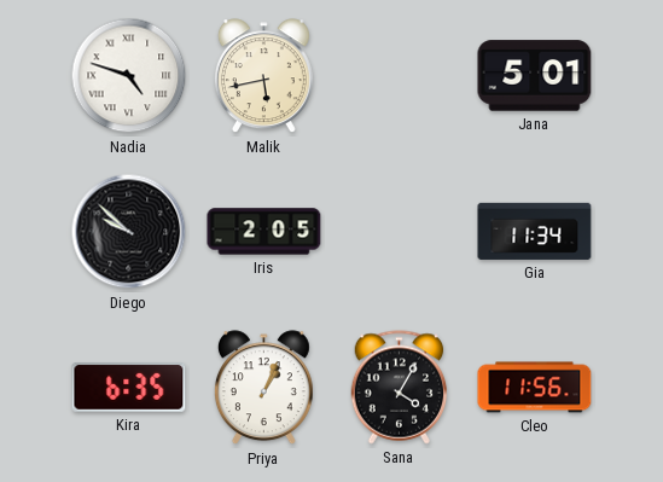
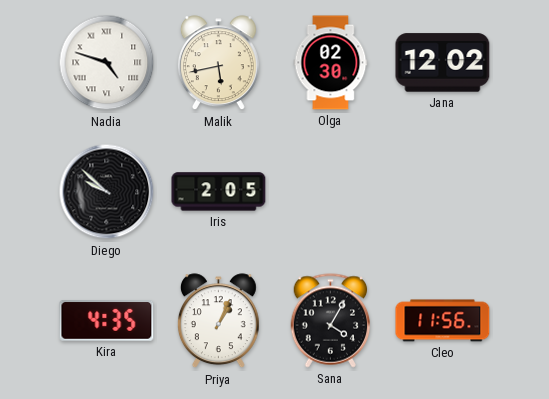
Olga: none -> 02:30
Jana: 5:01 -> 12:02
Gia: 11:34 -> none
Kira: 6:35 -> 4:35
